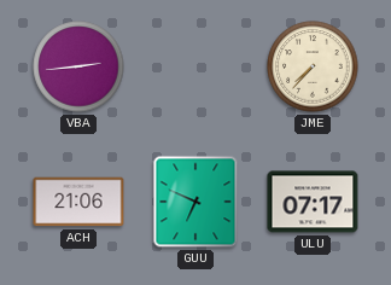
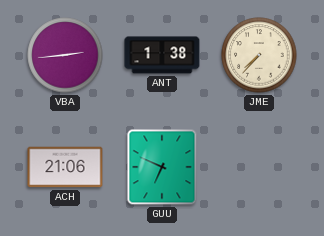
ANT: none -> 1:38
ULU: 07:17 -> none
